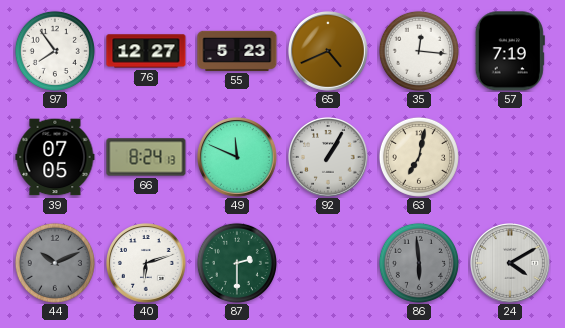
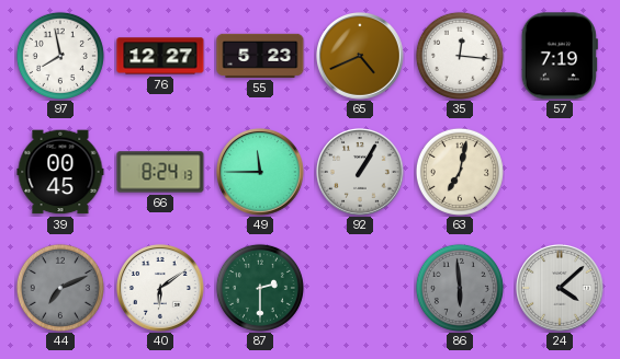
97: 7:54 -> 7:58
39: 07:05 -> 00:45
49: 11:49 -> 11:45
44: 10:11 -> 7:11
40: 6:12 -> 6:09
24: 4:10 -> 4:08
